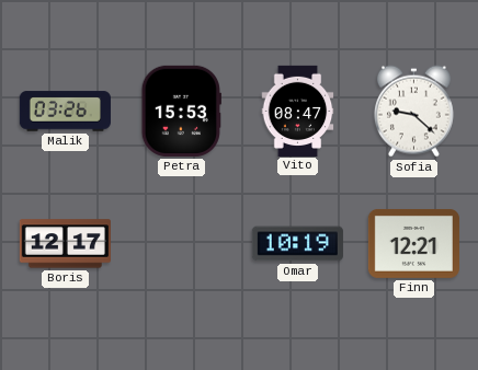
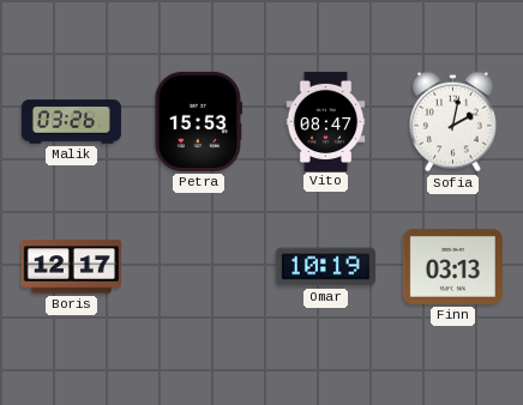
Sofia: 9:22 -> 2:02
Finn: 12:21 -> 03:13
